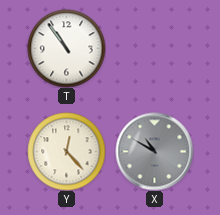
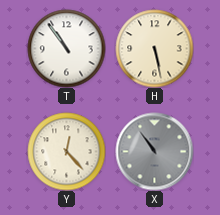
H: none -> 5:28
X: 10:50 -> 10:54
